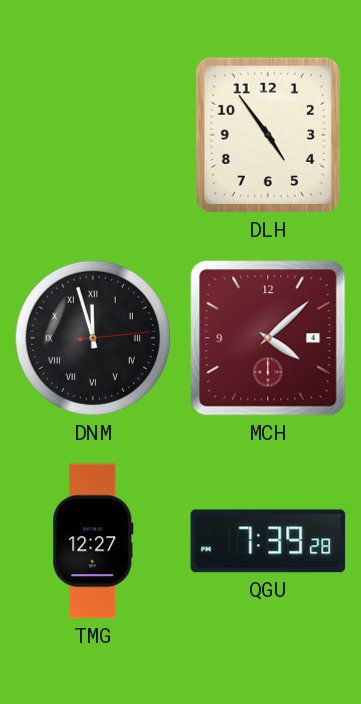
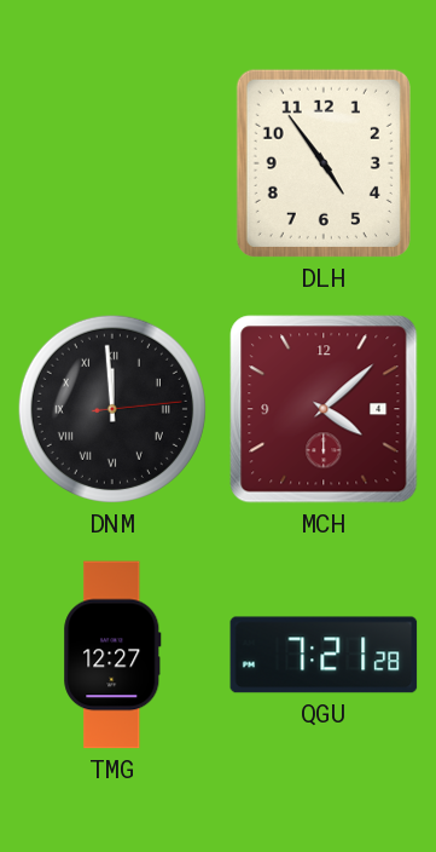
DNM: 11:57 -> 11:59
QGU: 7:39 -> 7:21
